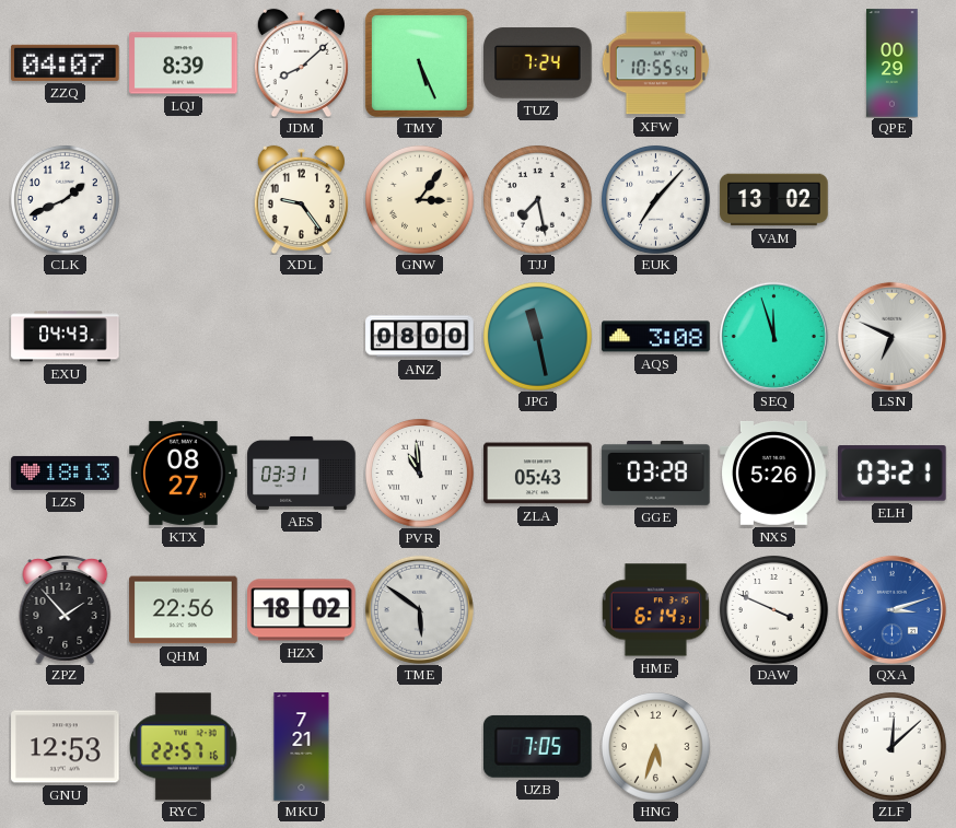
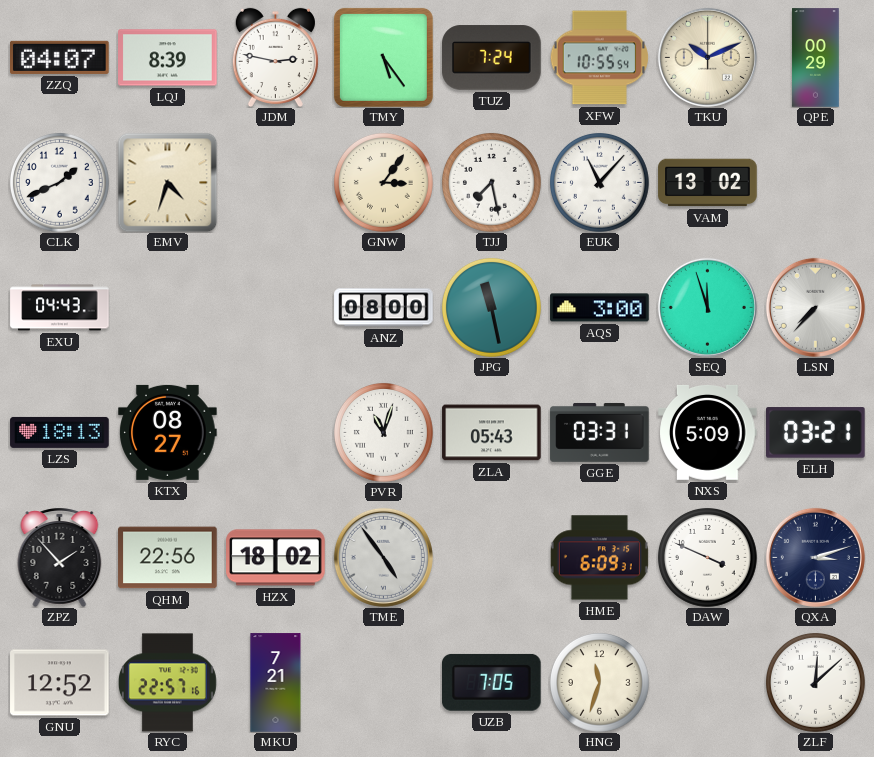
JDM: 8:08 -> 2:47
TMY: 5:26 -> 5:24
TKU: none -> 10:11
EMV: none -> 4:33
XDL: 9:24 -> none
EUK: 7:07 -> 11:07
AQS: 3:08 -> 3:00
LSN: 6:49 -> 7:37
AES: 03:31 -> none
PVR: 10:59 -> 11:03
GGE: 03:28 -> 03:31
NXS: 5:26 -> 5:09
TME: 5:51 -> 4:54
HME: 6:14 -> 6:09
QXA dial: blue -> navy
GNU: 12:53 -> 12:52
HNG: 5:33 -> 11:33
